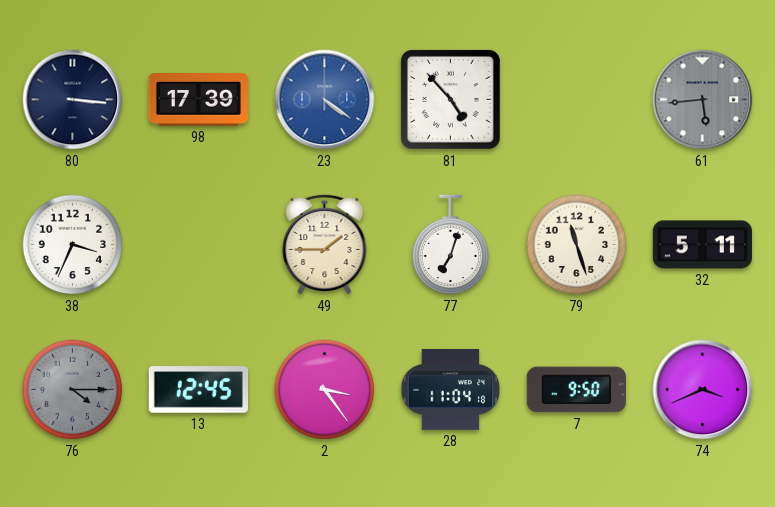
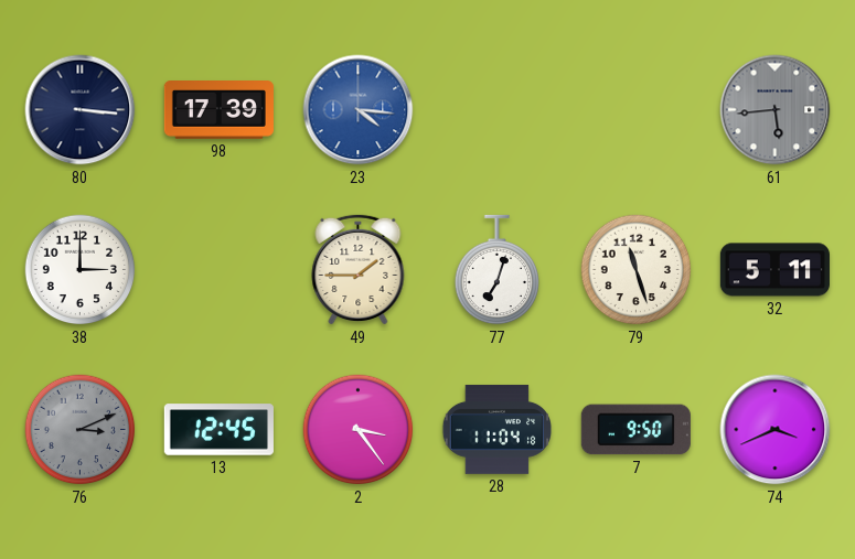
23: 4:21 -> 4:16
81: 4:53 -> none
38: 3:34 -> 3:00
76: 4:15 -> 3:11
